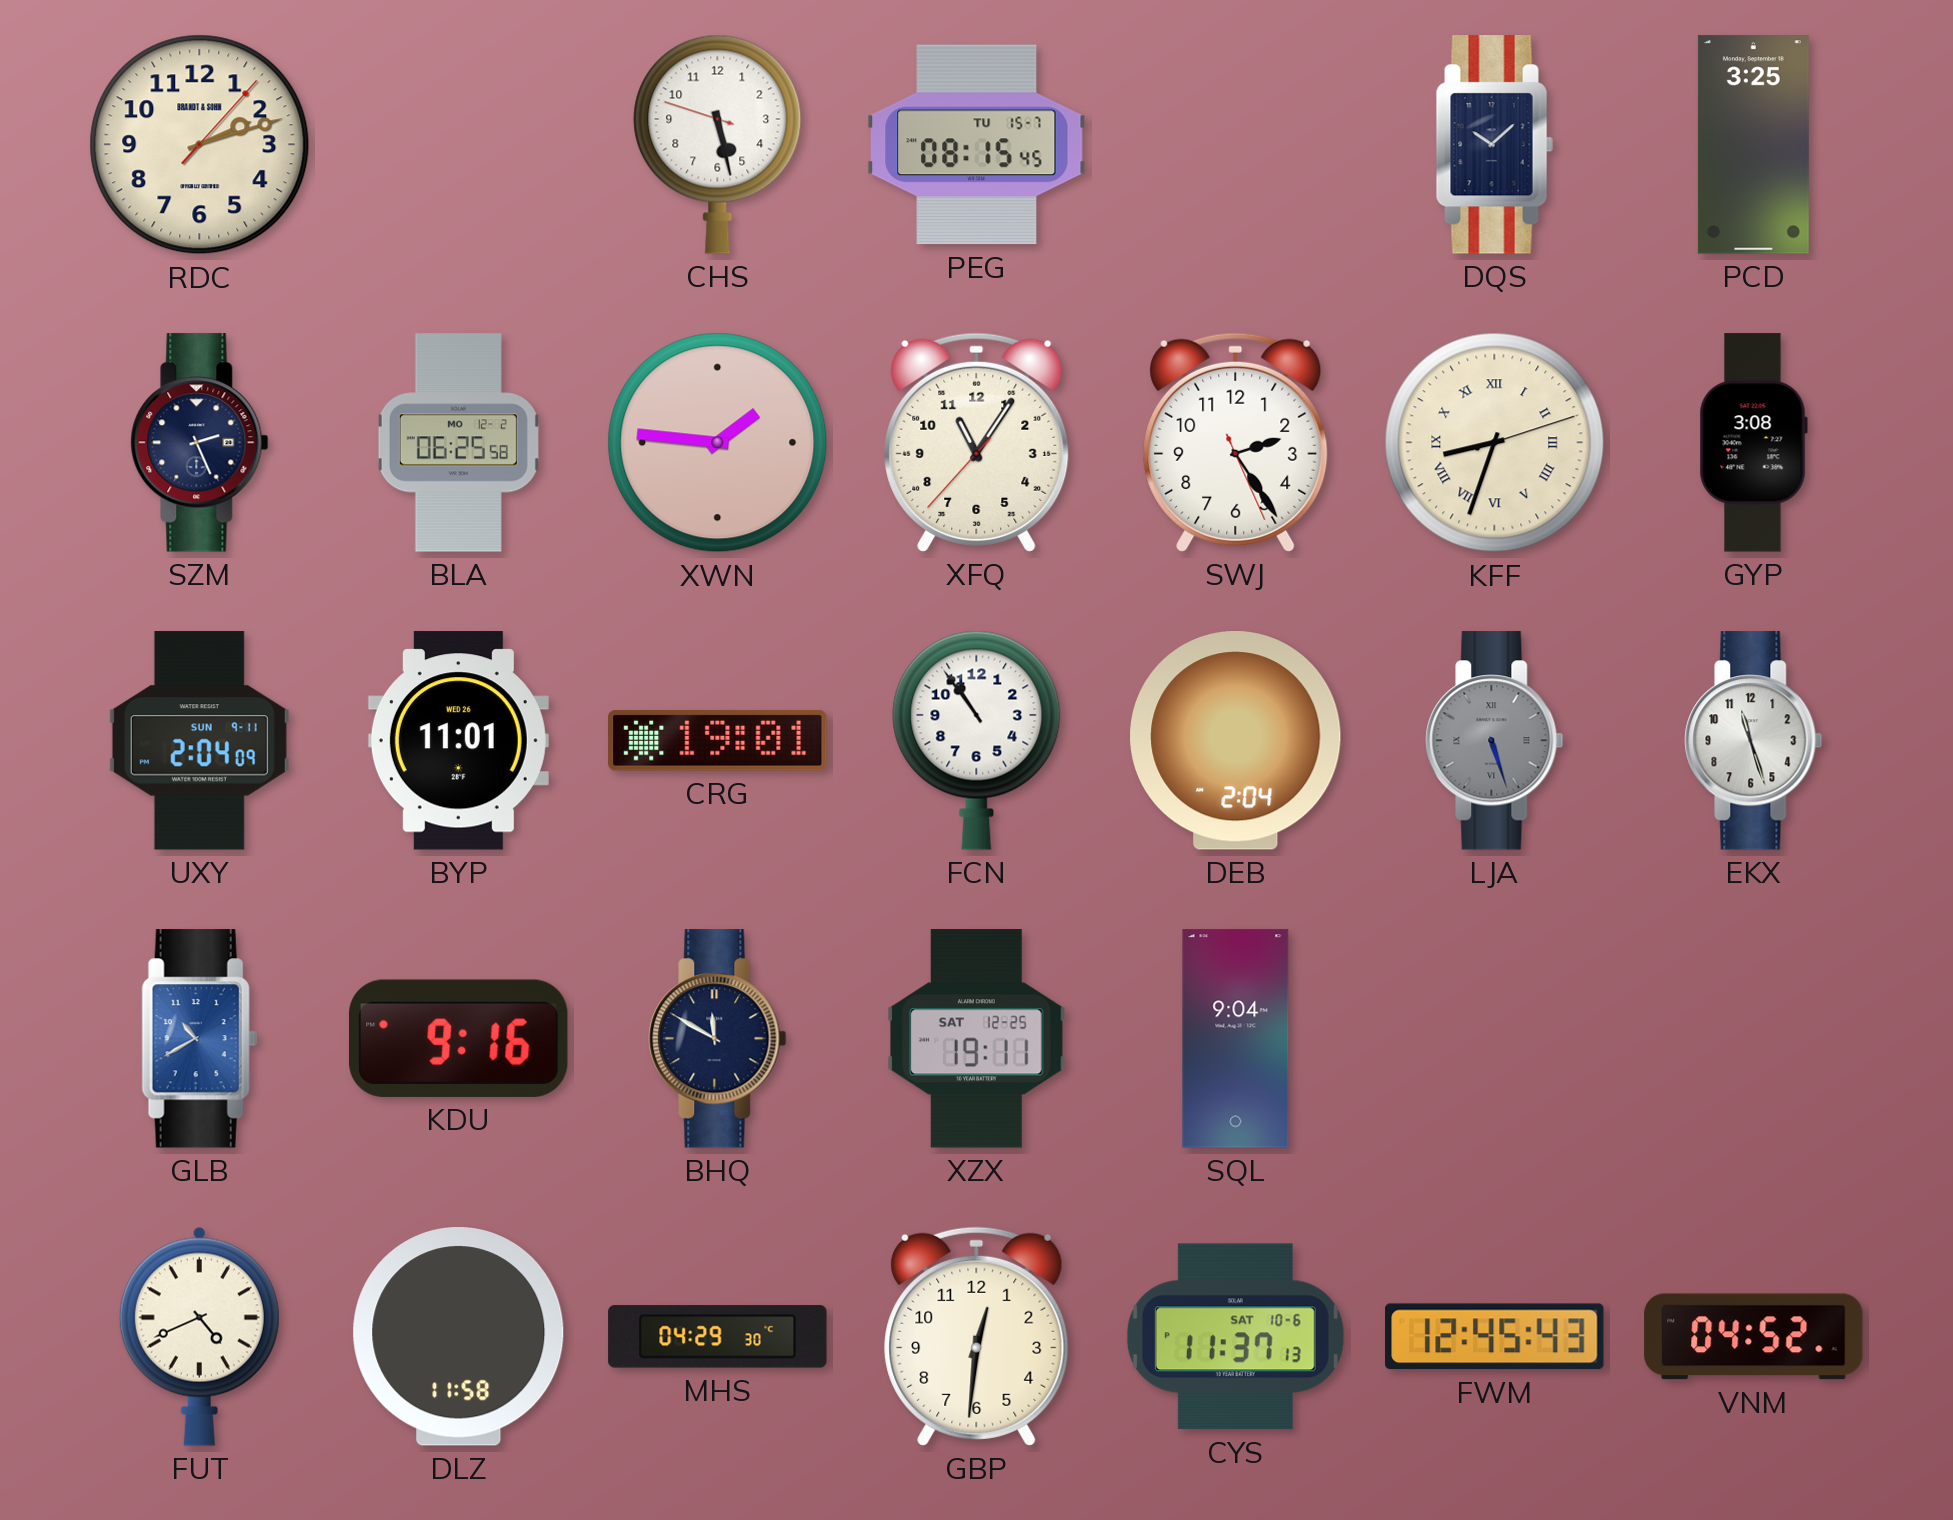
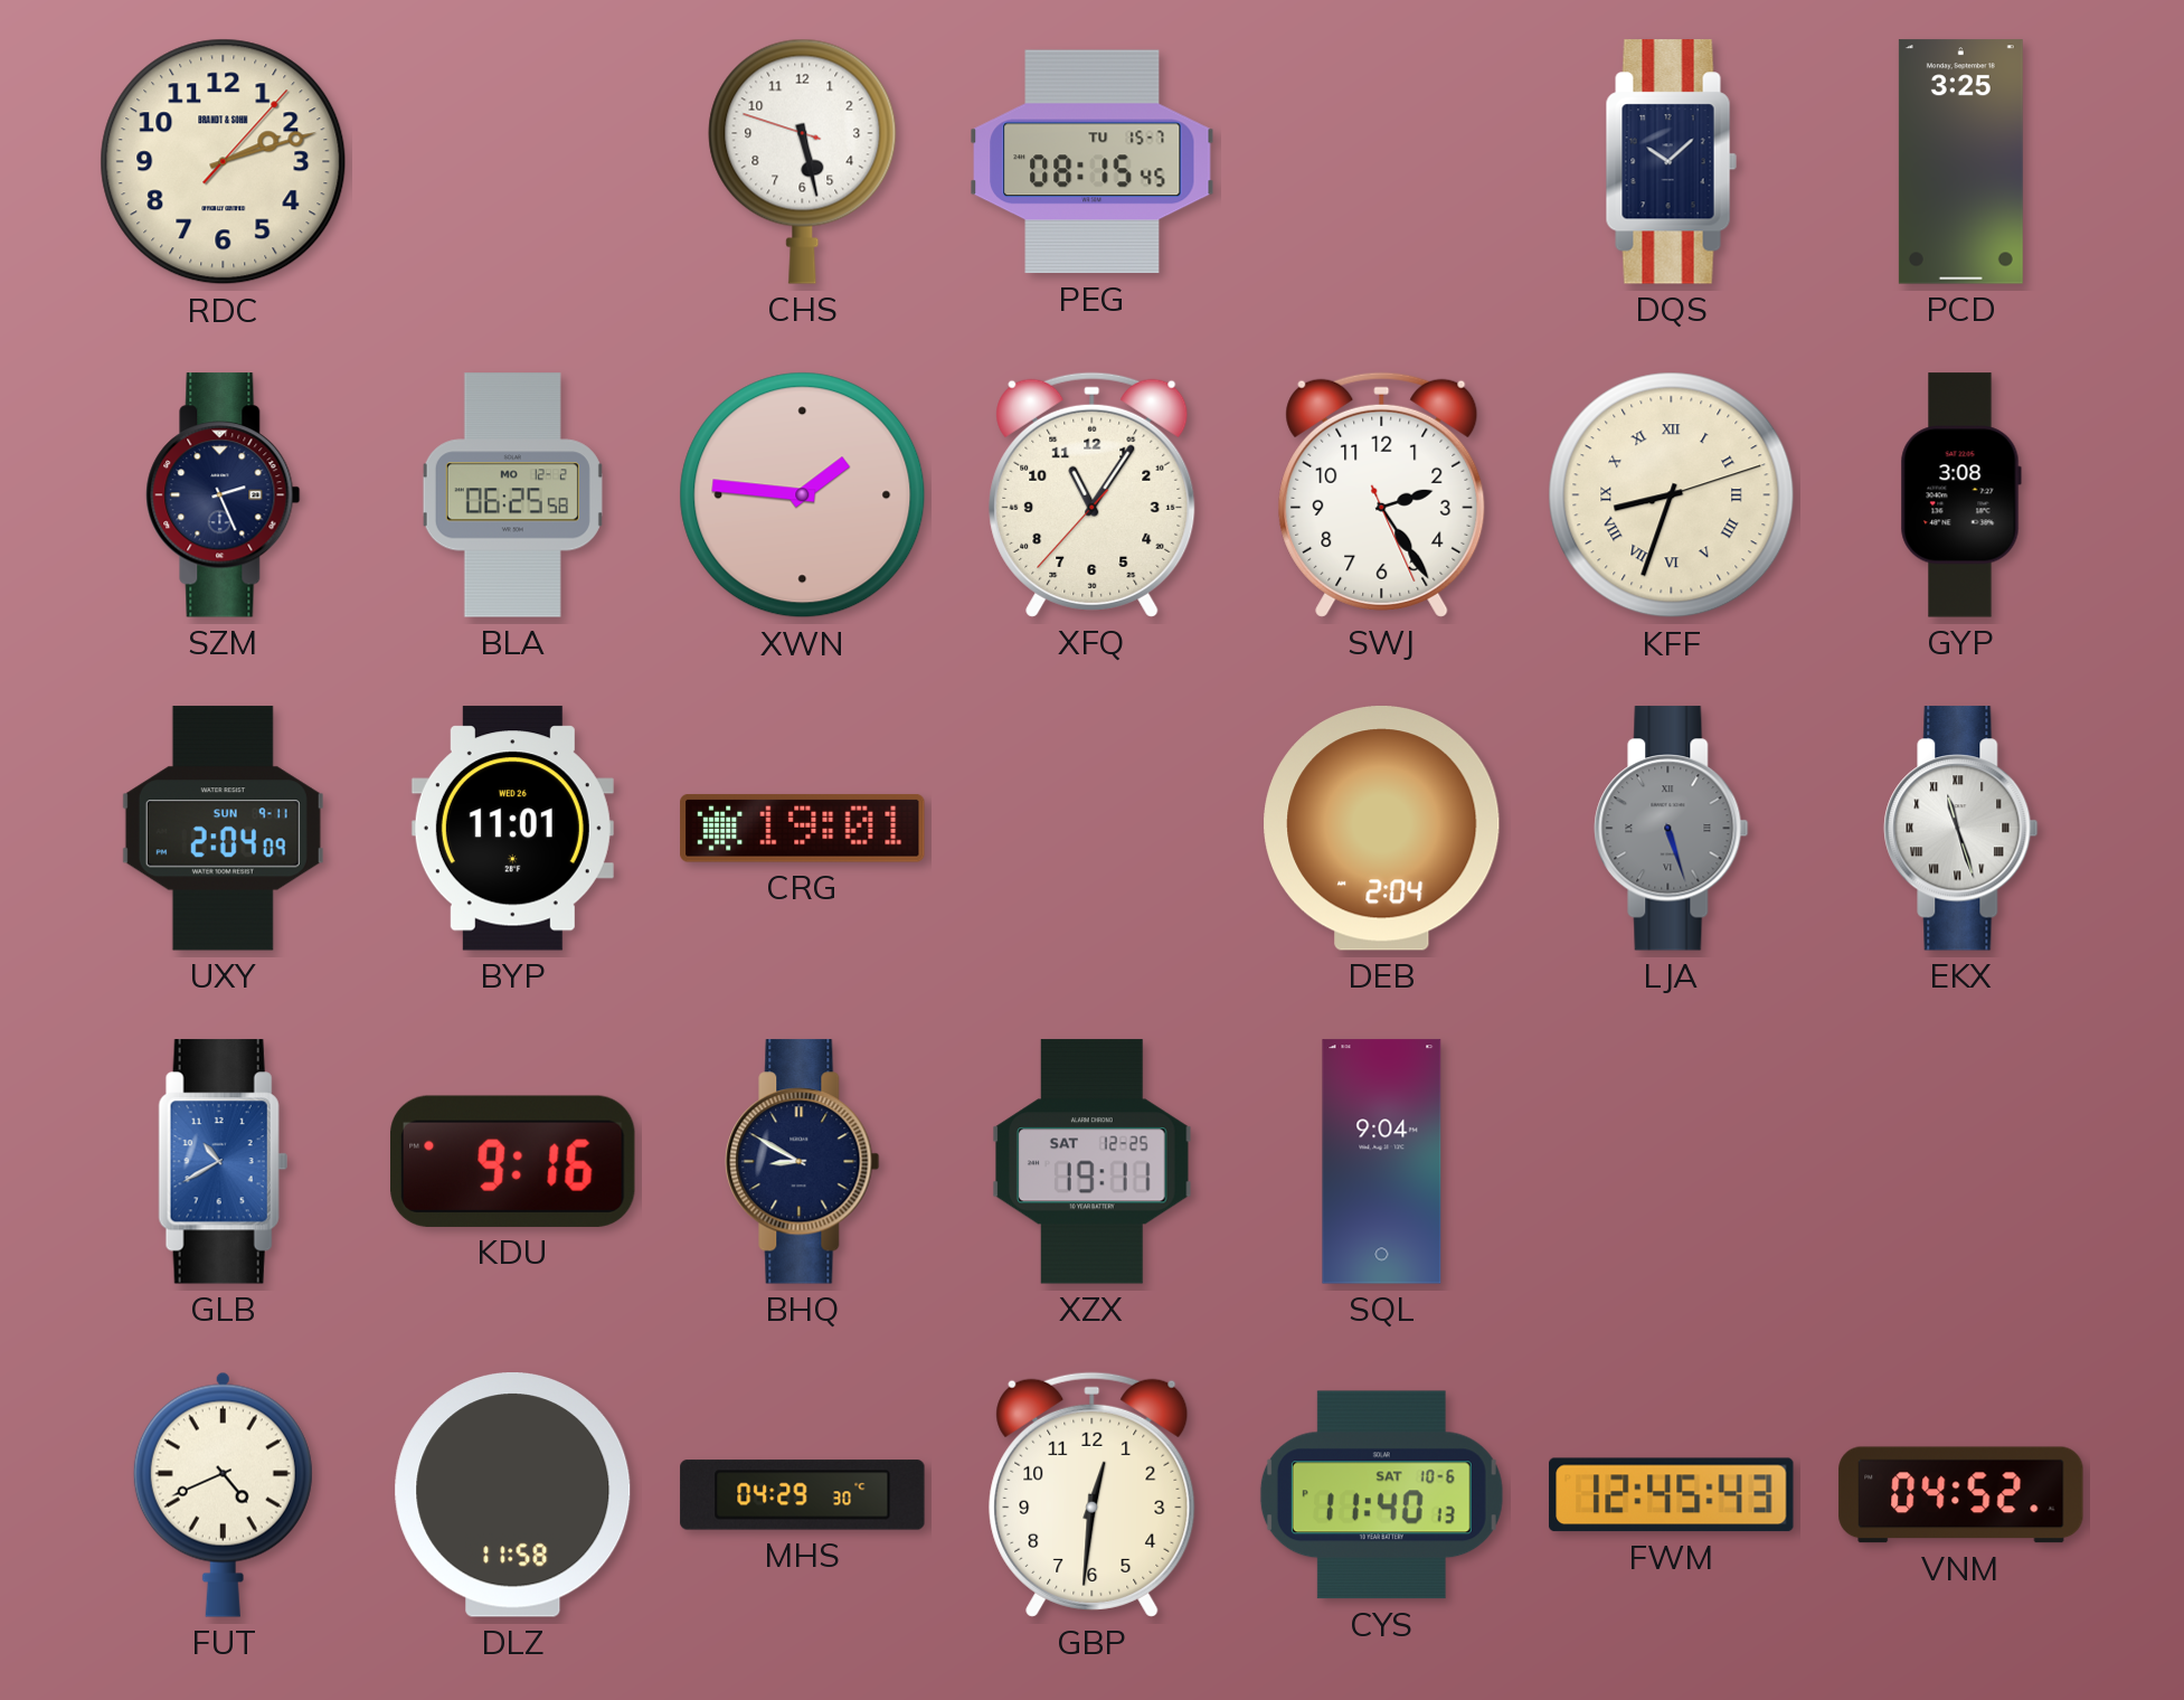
FCN: 10:54 -> none
EKX numerals: Arabic -> Roman
BHQ: 11:50 -> 8:50
CYS: 11:37 -> 11:40
